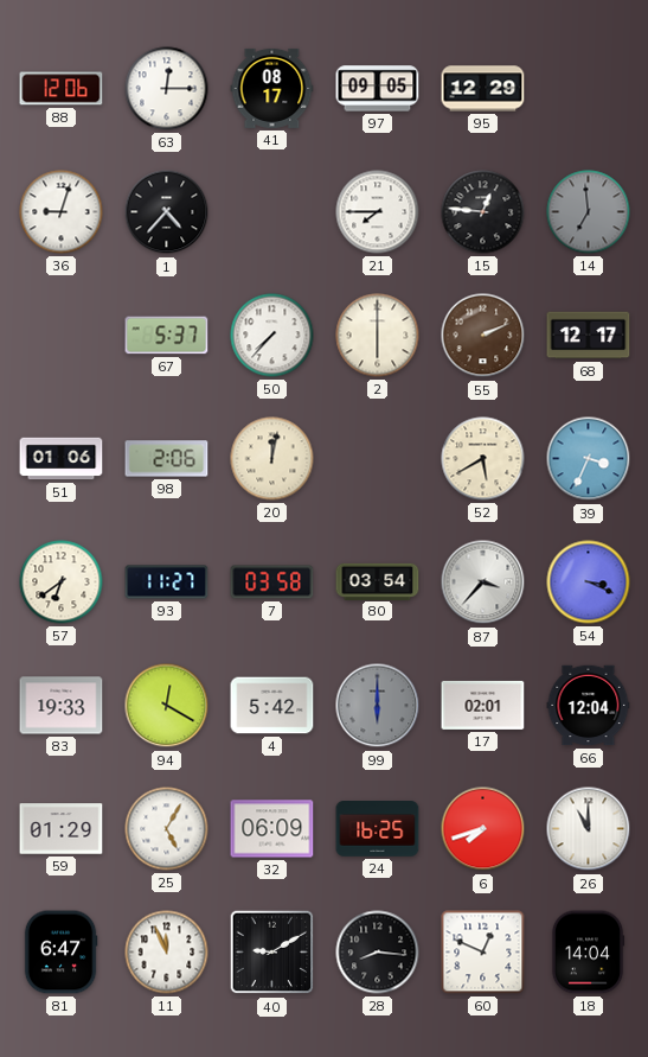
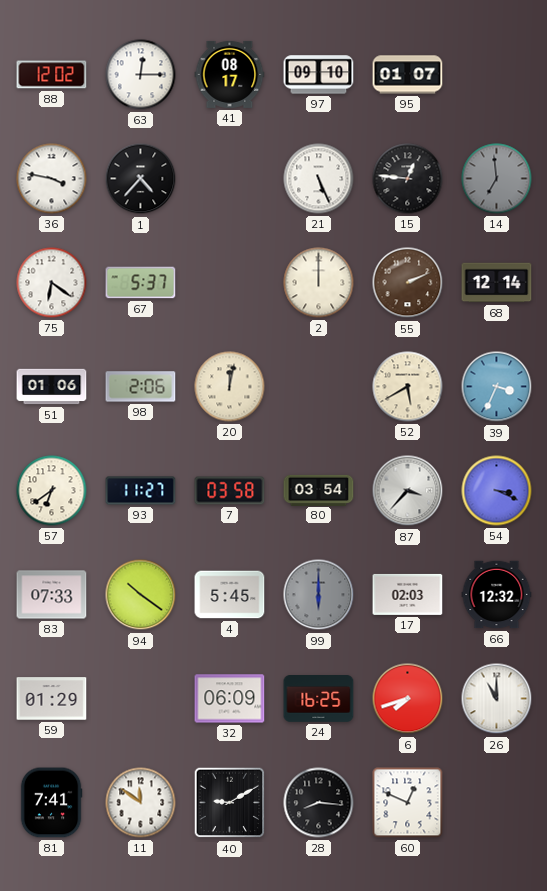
88: 12:06 -> 12:02
97: 09:05 -> 09:10
95: 12:29 -> 01:07
36: 9:03 -> 3:47
21: 7:45 -> 5:26
75: none -> 6:21
50: 7:37 -> none
2: 6:00 -> 12:00
68: 12:17 -> 12:14
83: 19:33 -> 07:33
94: 12:20 -> 10:21
4: 5:42 -> 5:45
17: 02:01 -> 02:03
66: 12:04 -> 12:32
25: 5:05 -> none
81: 6:47 -> 7:41
11: 11:56 -> 11:51
18: 14:04 -> none
